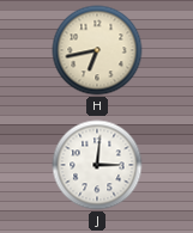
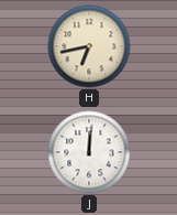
J: 3:01 -> 12:01
